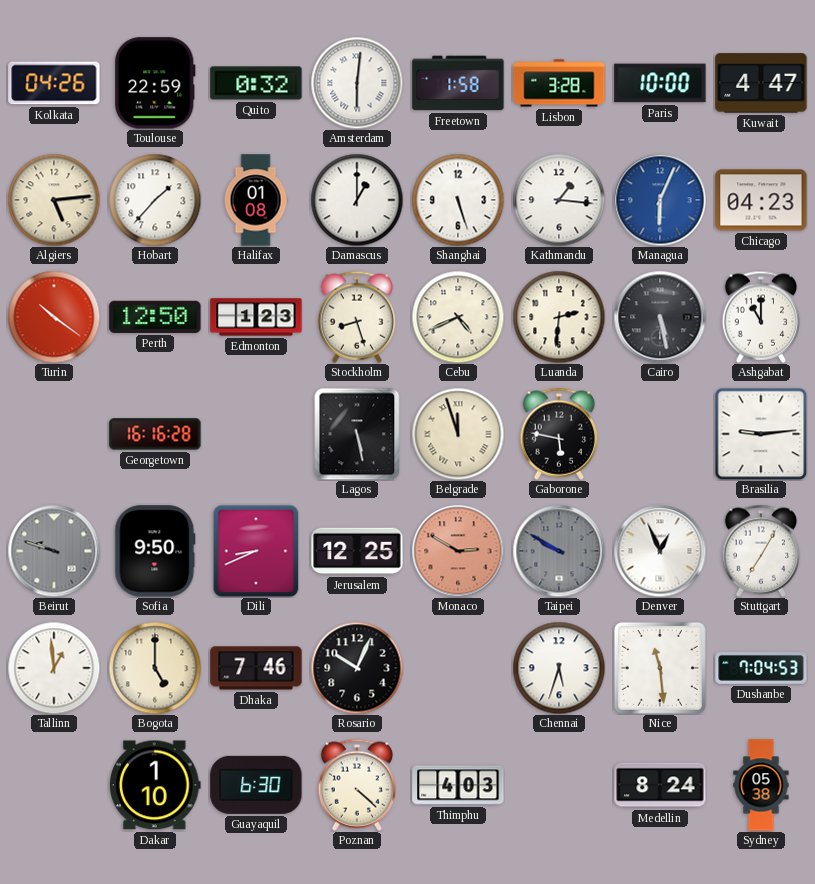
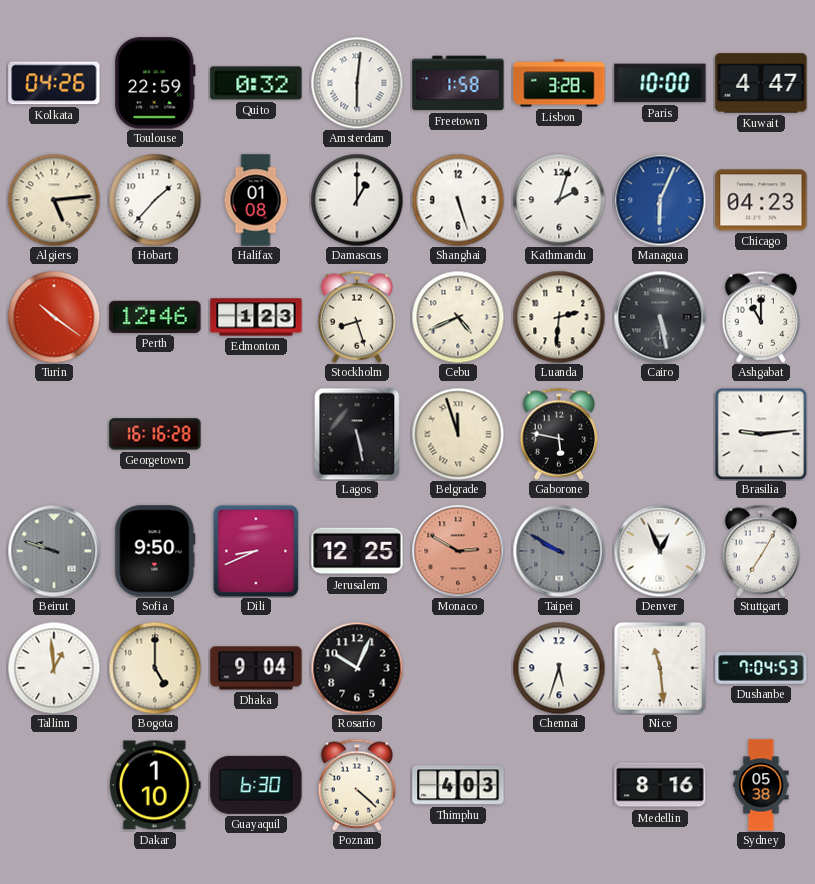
Kathmandu: 1:16 -> 2:03
Perth: 12:50 -> 12:46
Dhaka: 7:46 -> 9:04
Medellin: 8:24 -> 8:16
